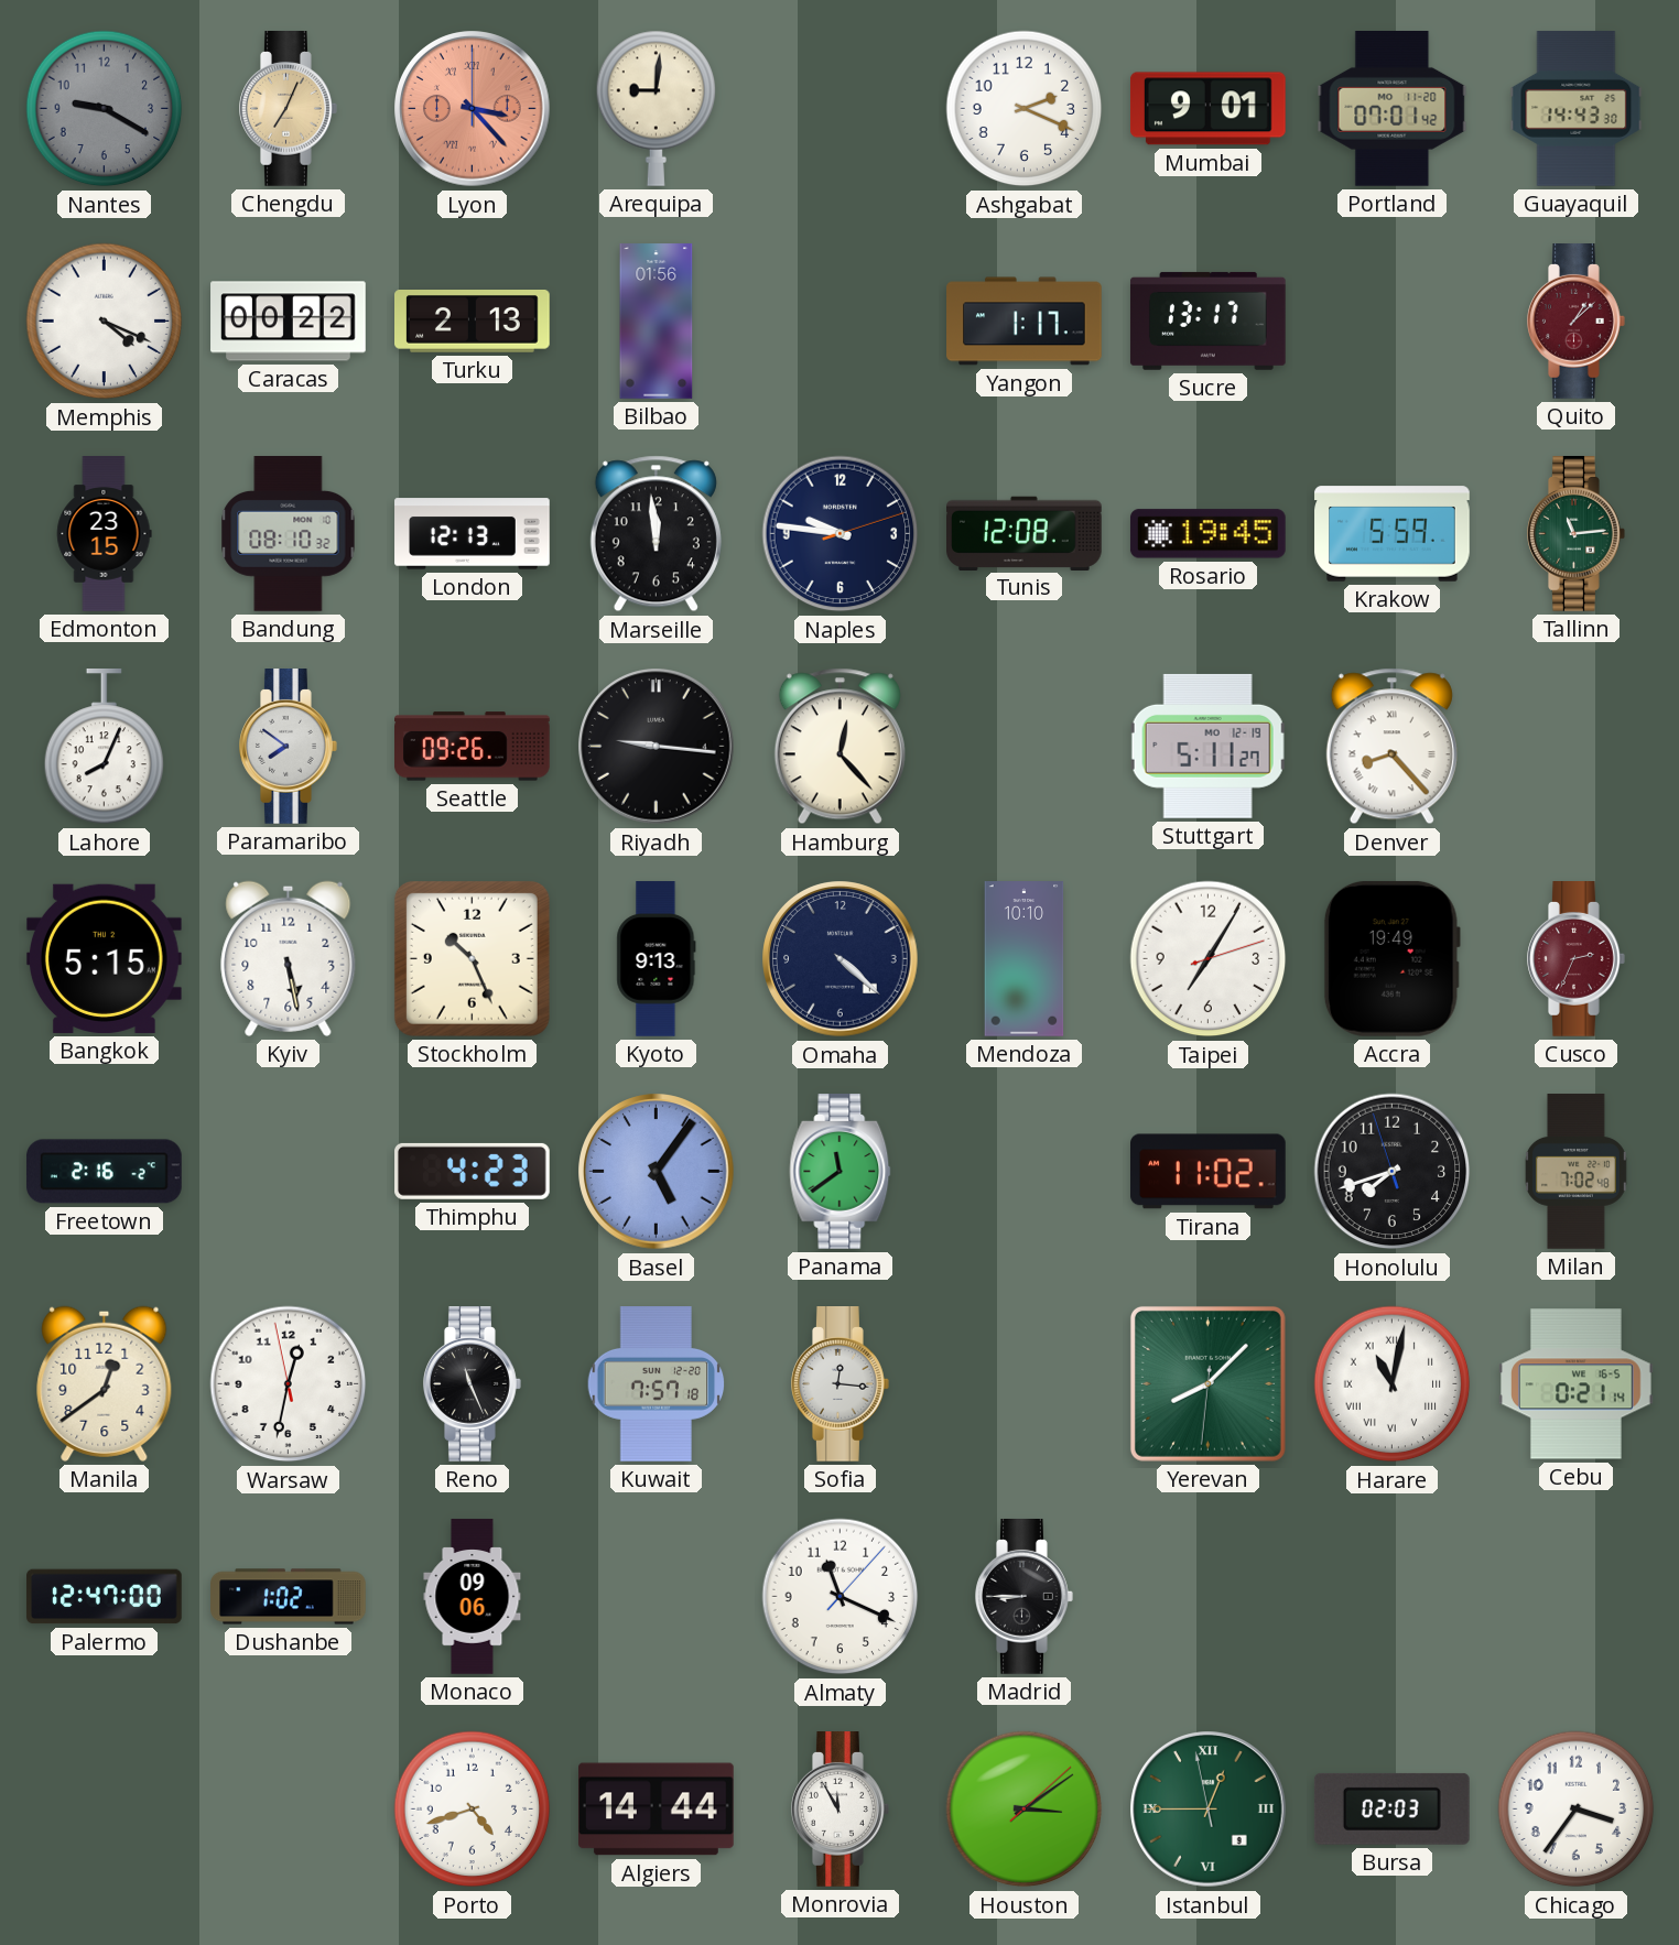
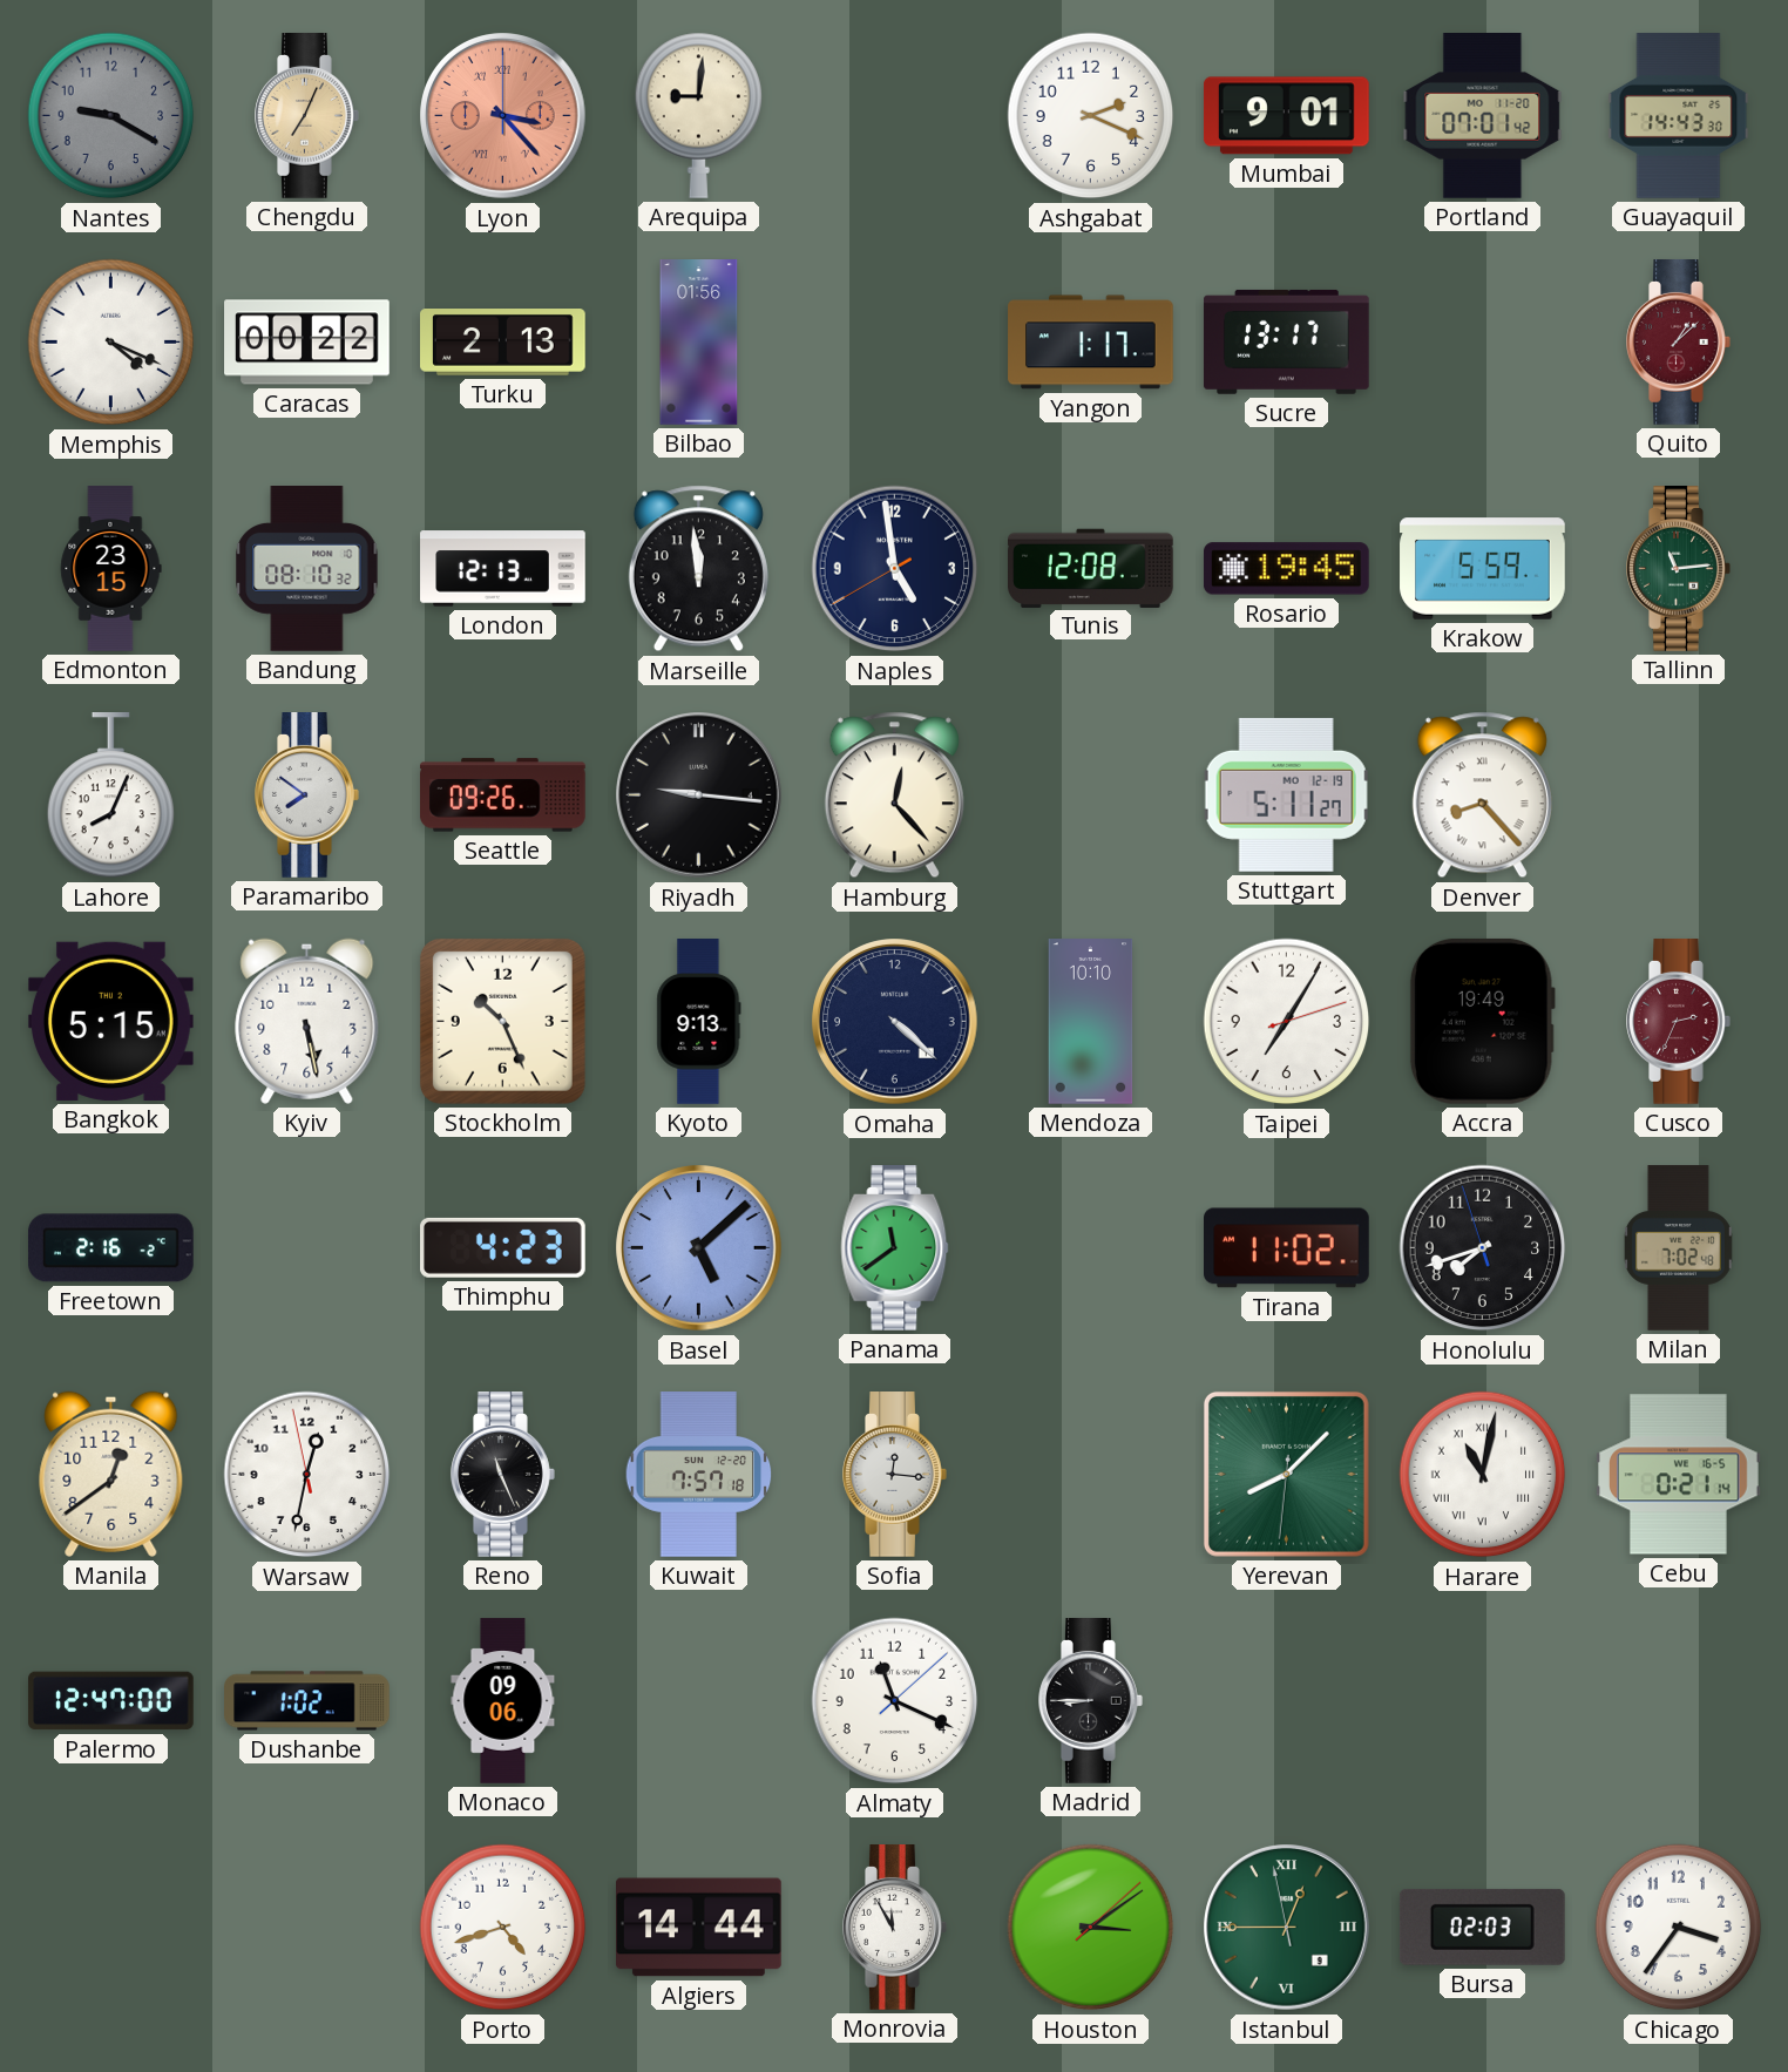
Naples: 9:46 -> 4:58
Basel: 5:06 -> 5:08
Almaty: 11:19:07 -> 11:19:08
